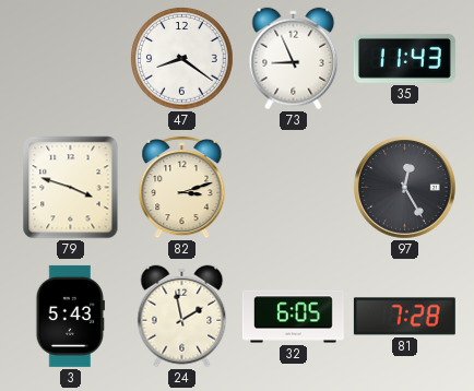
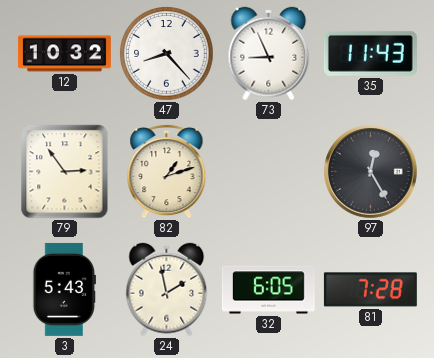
12: none -> 10:32
47: 8:21 -> 8:23
79: 3:48 -> 2:54
82: 3:12 -> 1:12
